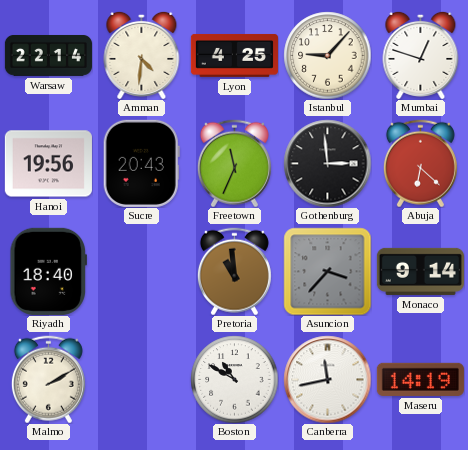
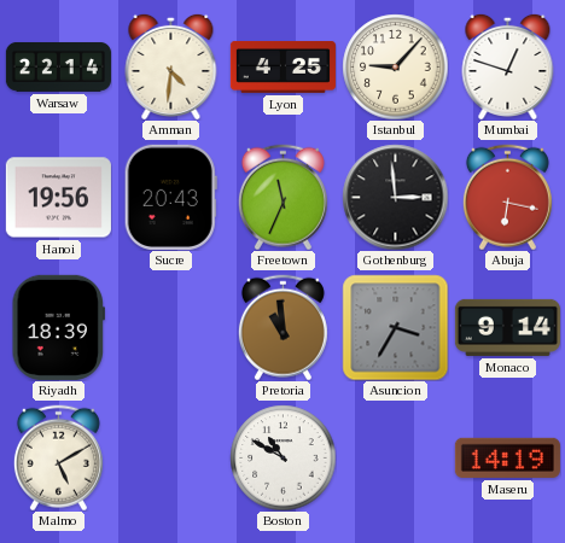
Abuja: 6:22 -> 6:17
Riyadh: 18:40 -> 18:39
Asuncion: 3:37 -> 3:35
Malmo: 2:10 -> 5:10
Canberra: 11:43 -> none
